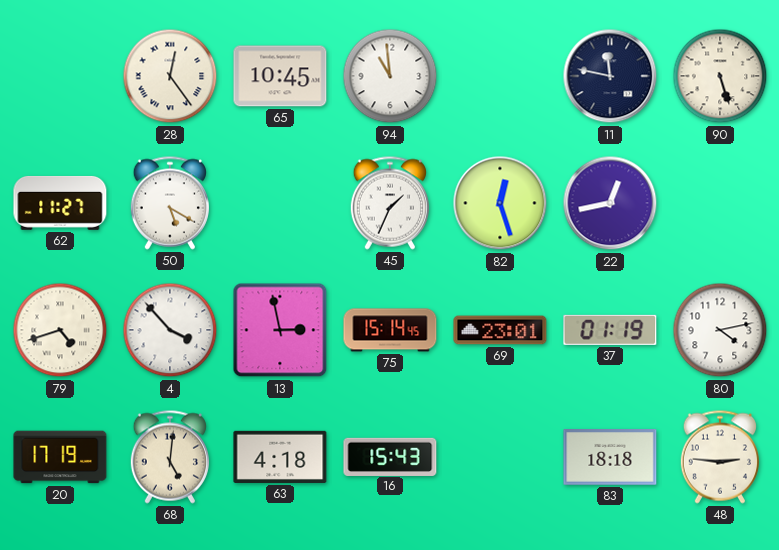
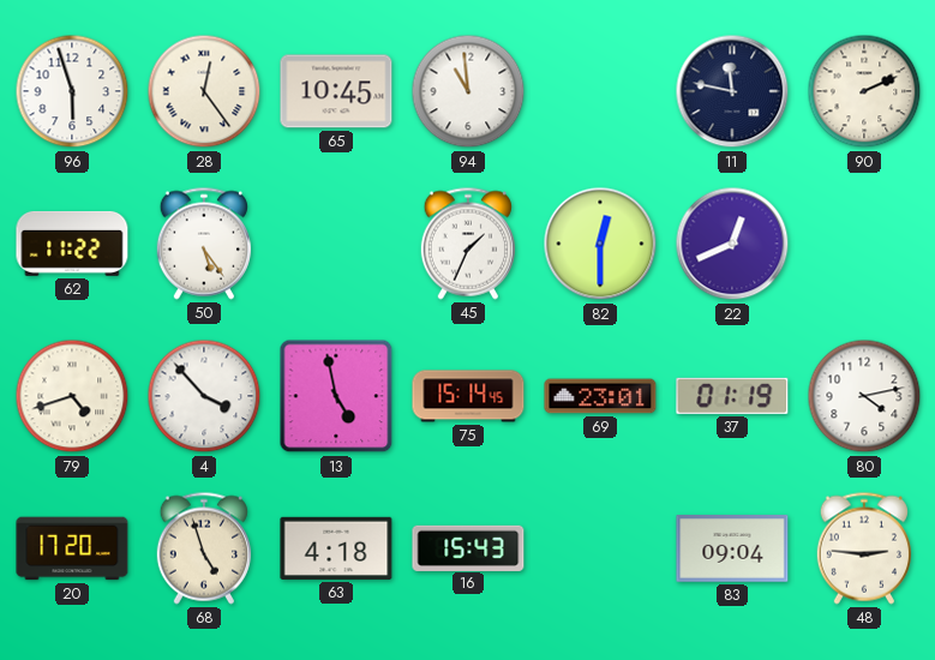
96: none -> 5:57
90: 5:27 -> 2:11
62: 11:27 -> 11:22
50: 5:20 -> 5:24
82: 12:27 -> 12:30
22: 12:43 -> 12:41
13: 2:58 -> 4:58
20: 17:19 -> 17:20
68: 5:01 -> 4:57
83: 18:18 -> 09:04
